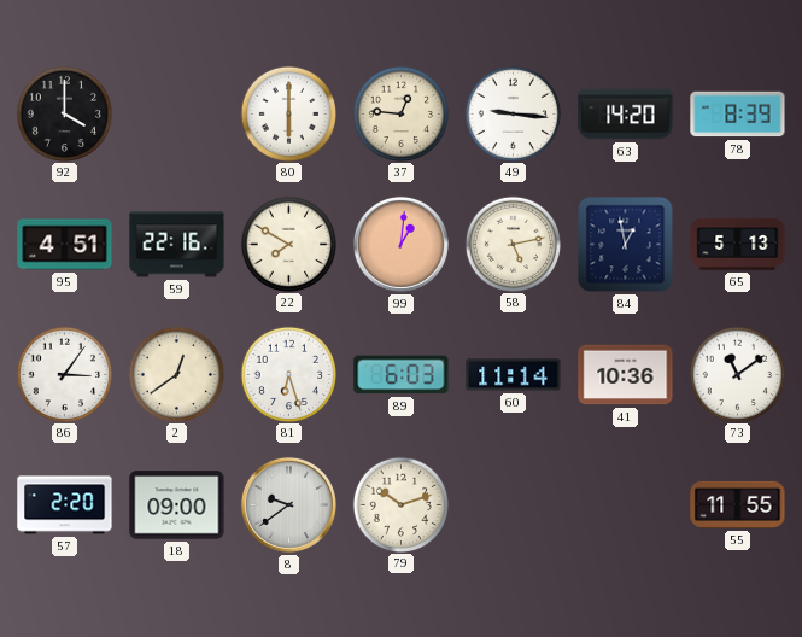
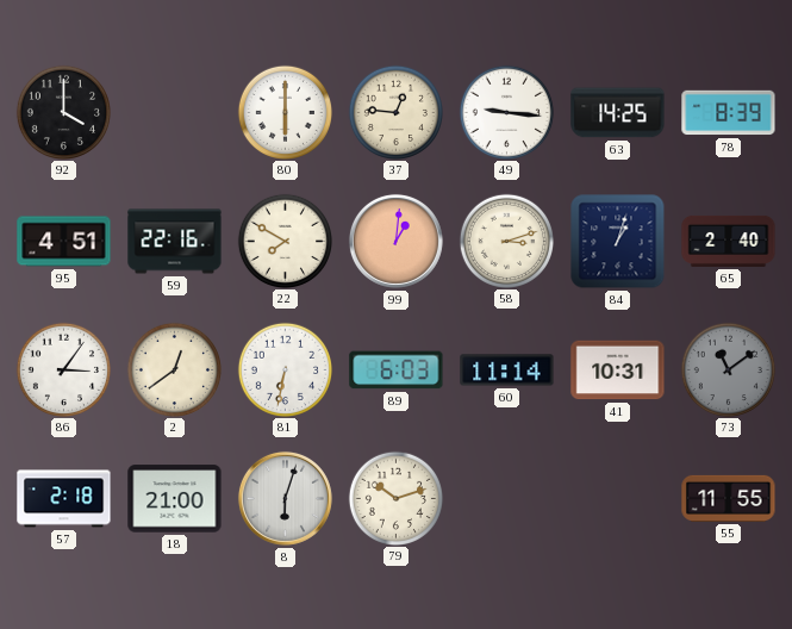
63: 14:20 -> 14:25
58: 5:13 -> 3:12
84: 12:58 -> 1:03
65: 5:13 -> 2:40
81: 6:27 -> 6:32
41: 10:36 -> 10:31
73 dial: white -> grey
57: 2:20 -> 2:18
18: 09:00 -> 21:00
8: 9:39 -> 6:03
